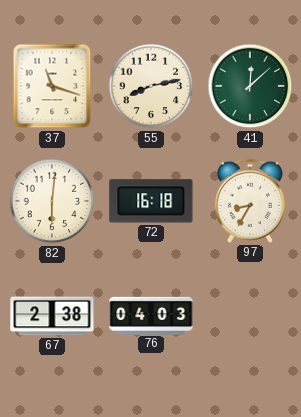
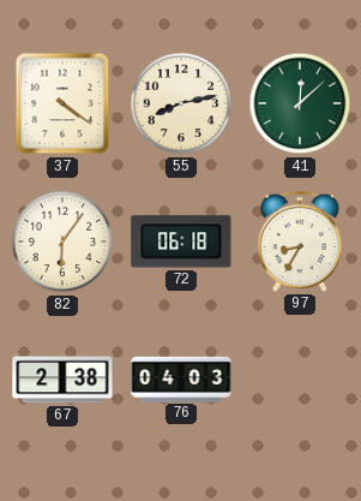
37: 11:18 -> 4:21
82: 6:01 -> 6:06
72: 16:18 -> 06:18
